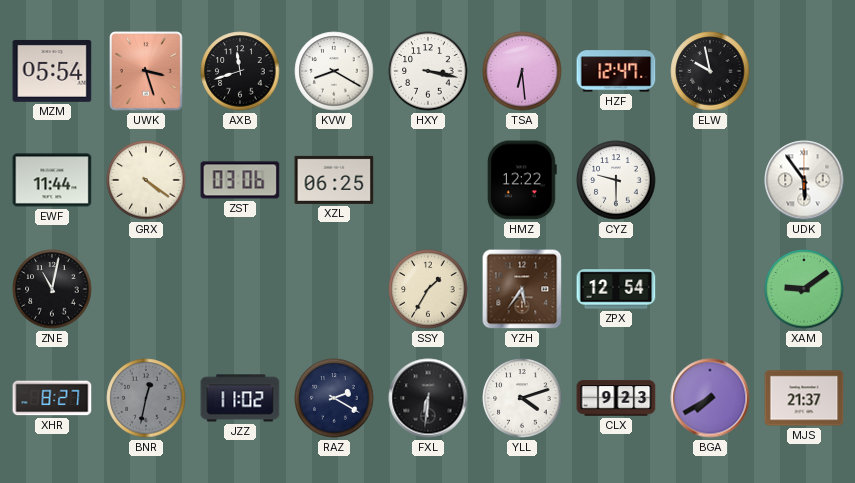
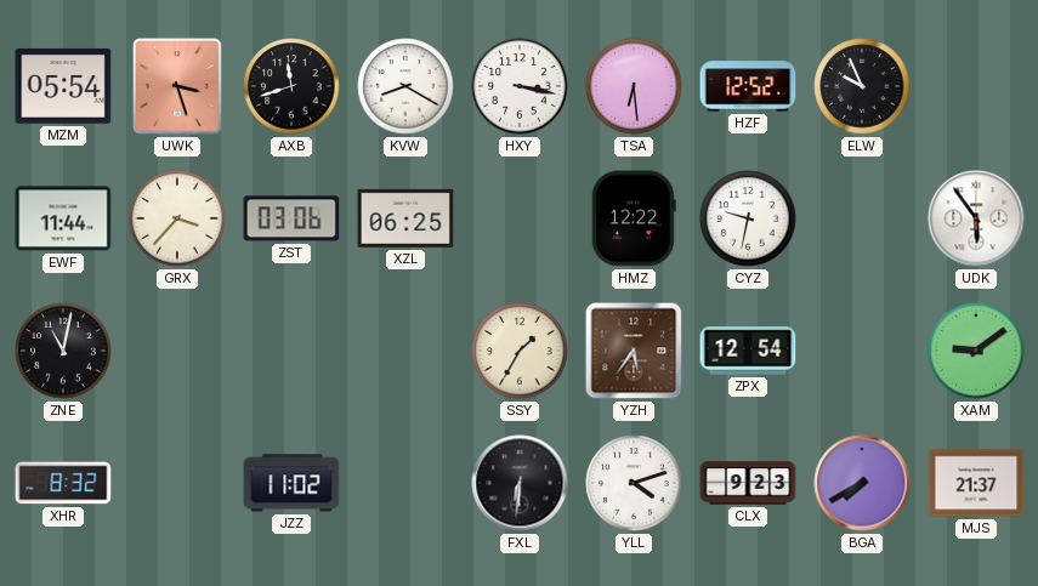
HZF: 12:47 -> 12:52
ELW: 9:58 -> 9:56
GRX: 4:21 -> 3:37
CYZ: 9:30 -> 9:32
XHR: 8:27 -> 8:32
BNR: 12:32 -> none
RAZ: 2:20 -> none
